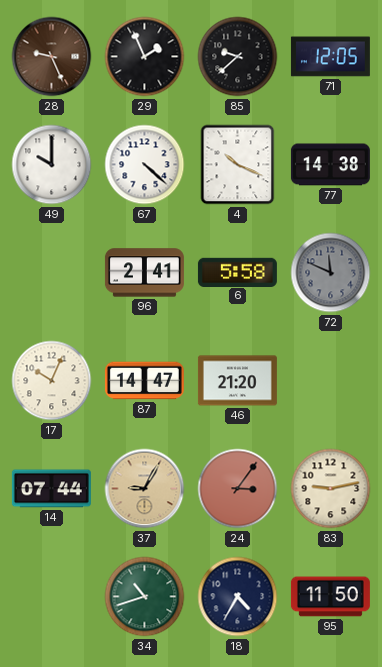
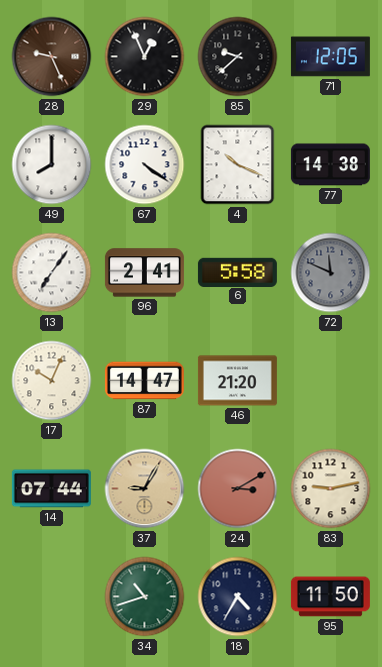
29: 1:56 -> 12:56
49: 10:00 -> 8:00
67: 4:22 -> 4:21
13: none -> 7:06
24: 3:06 -> 3:10
